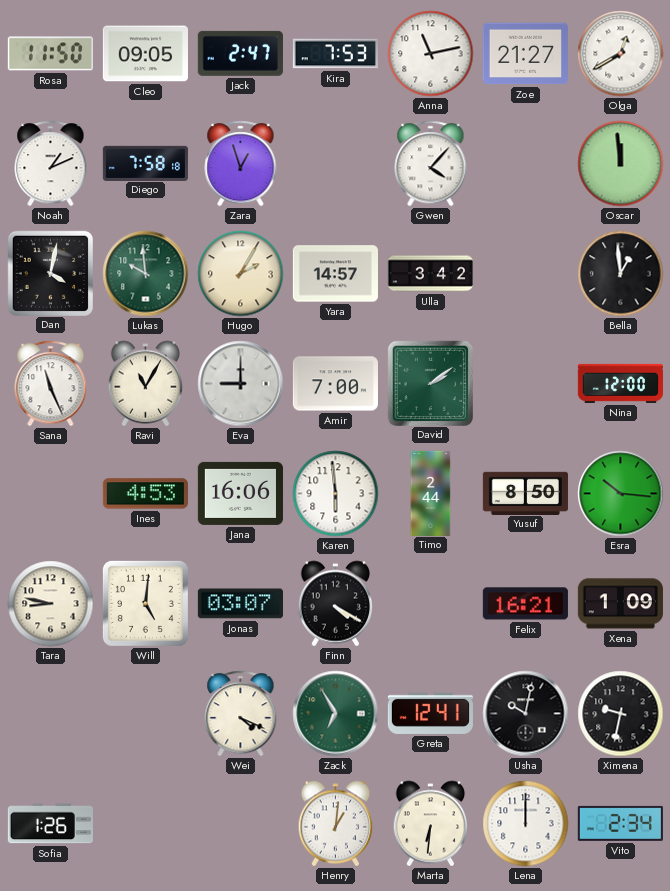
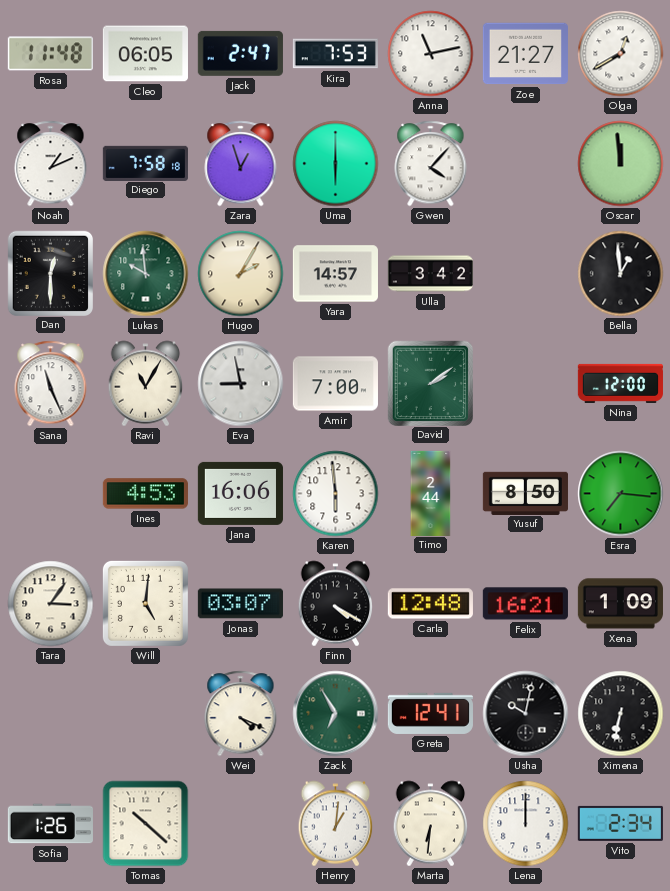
Rosa: 11:50 -> 11:48
Cleo: 09:05 -> 06:05
Uma: none -> 6:00
Dan: 4:02 -> 12:30
Eva: 9:00 -> 8:58
Esra: 10:16 -> 7:16
Tara: 8:47 -> 3:06
Carla: none -> 12:48
Ximena: 9:32 -> 6:32
Tomas: none -> 10:22
